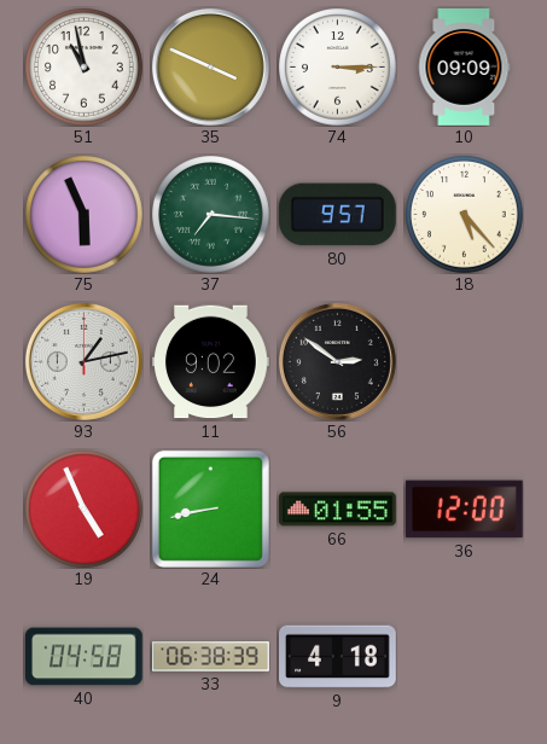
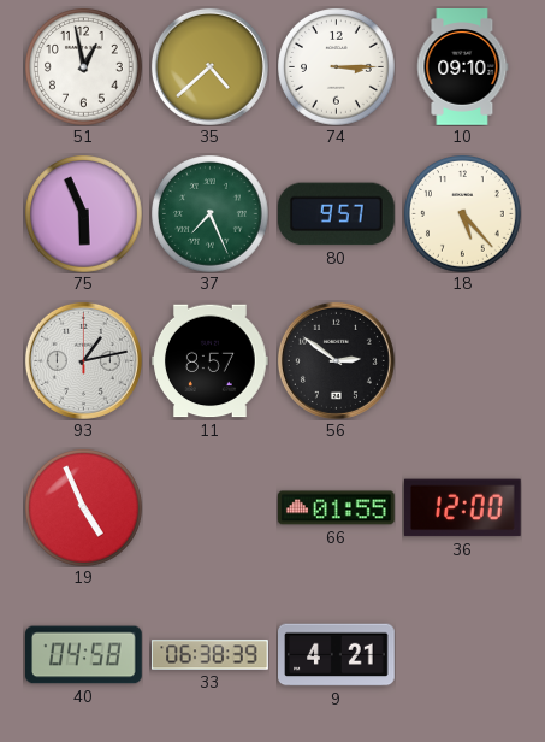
51: 10:58 -> 12:58
35: 3:49 -> 4:38
10: 09:09 -> 09:10
37: 7:16 -> 7:26
11: 9:02 -> 8:57
24: 8:43 -> none
9: 4:18 -> 4:21
